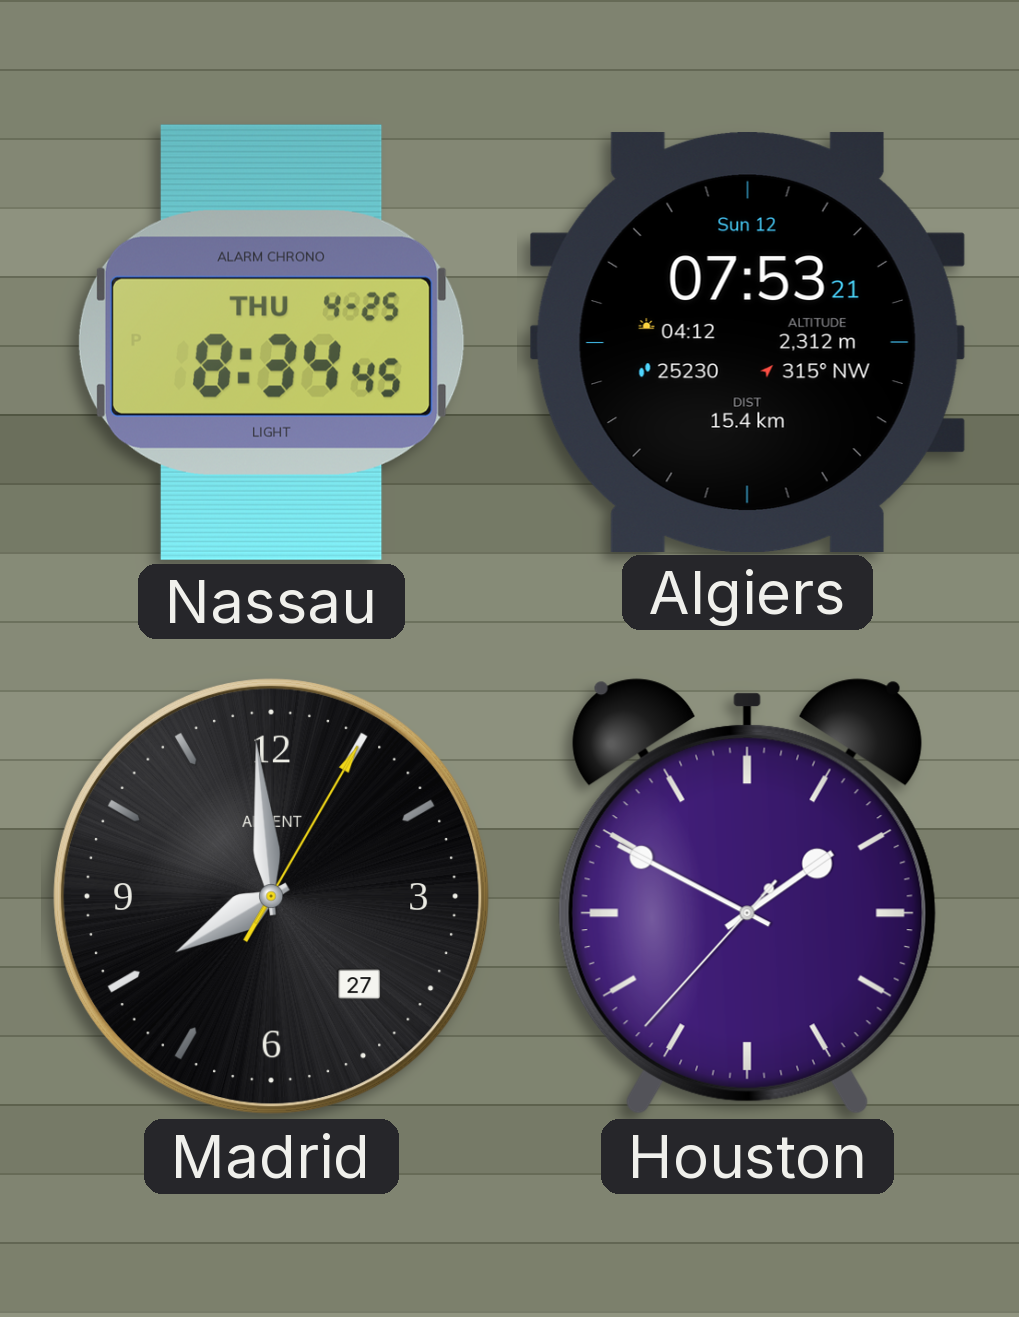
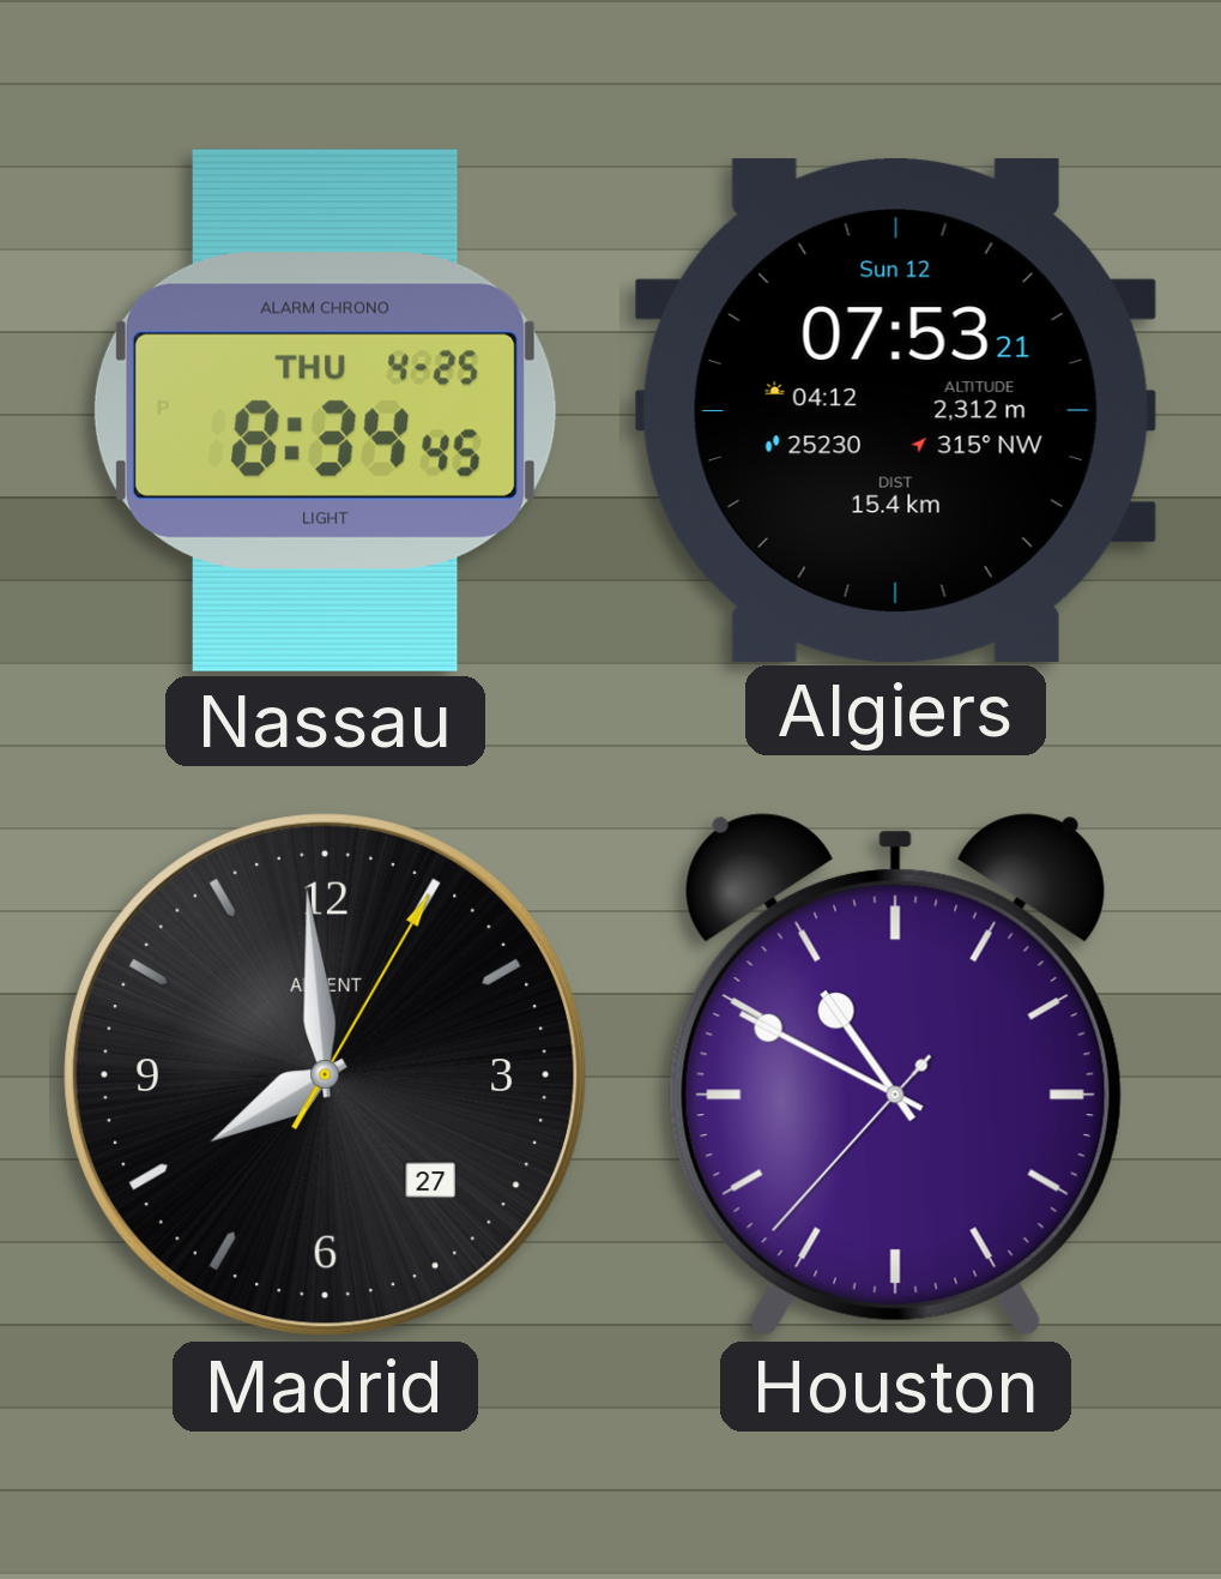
Houston: 1:49 -> 10:49
